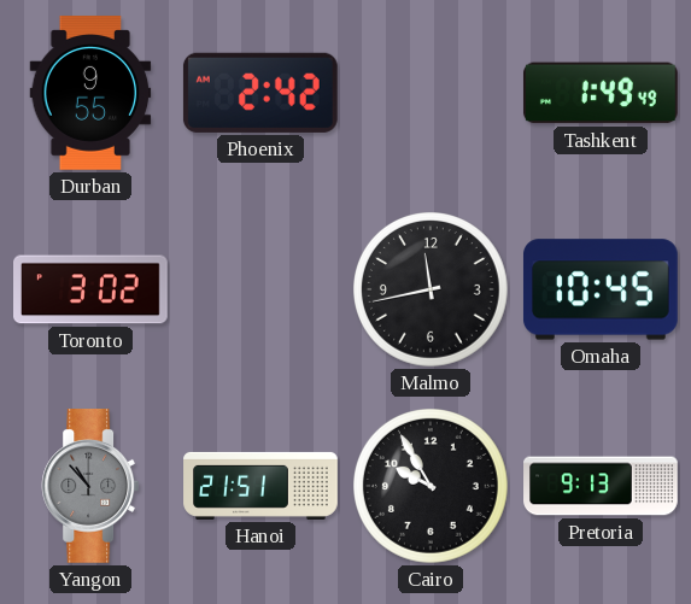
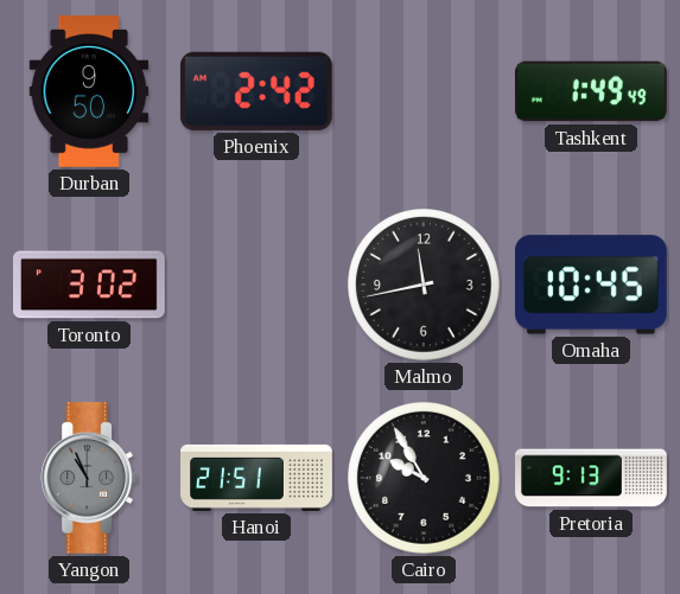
Durban: 9:55 -> 9:50
Yangon: 10:53 -> 10:56
